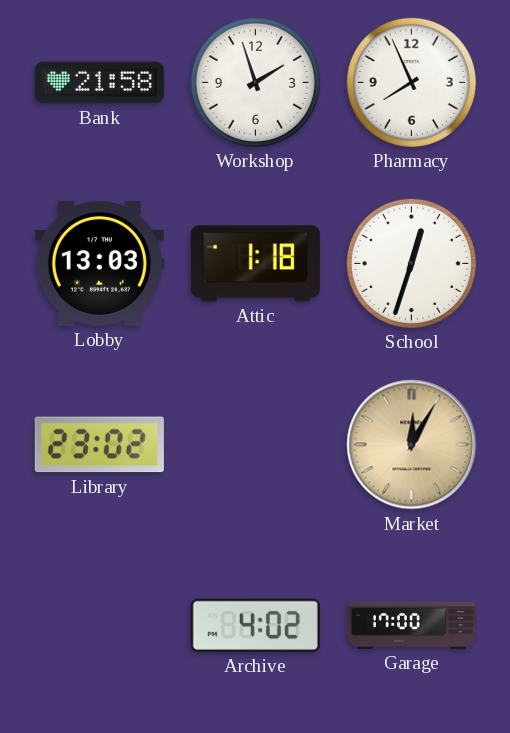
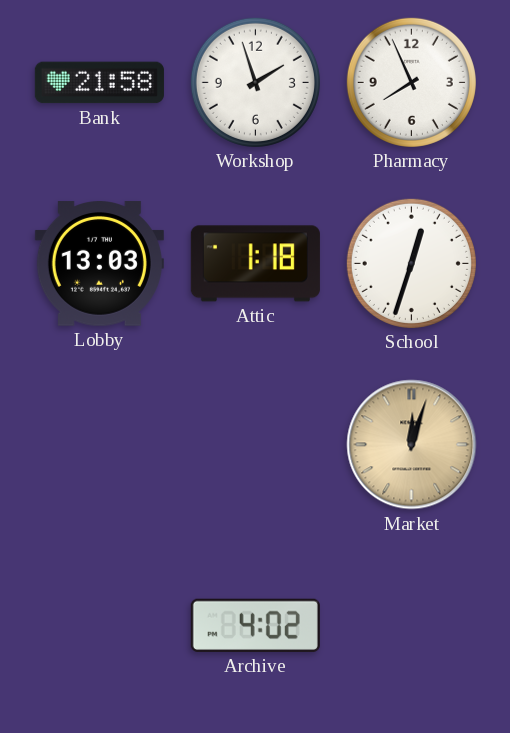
Library: 23:02 -> none
Market: 12:05 -> 12:03
Garage: 17:00 -> none
